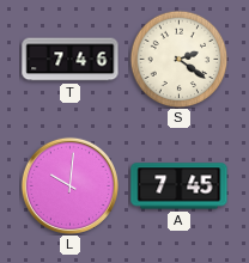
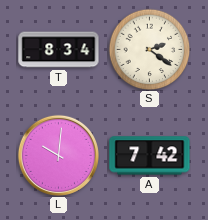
T: 7:46 -> 8:34
A: 7:45 -> 7:42
